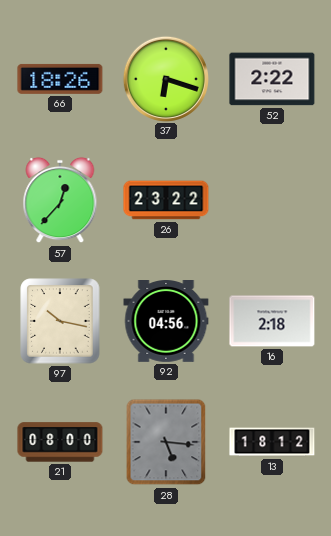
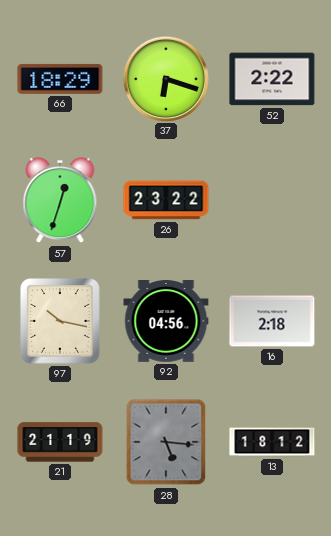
66: 18:26 -> 18:29
57: 12:37 -> 12:33
21: 08:00 -> 21:19
